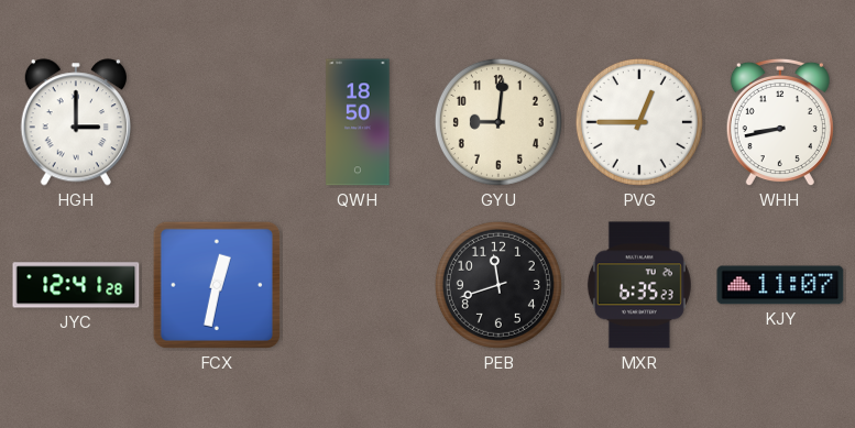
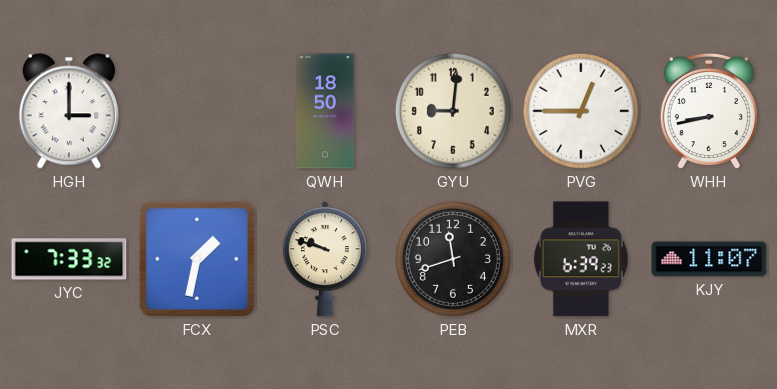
JYC: 12:41 -> 7:33
FCX: 12:32 -> 1:32
PSC: none -> 9:48
MXR: 6:35 -> 6:39
